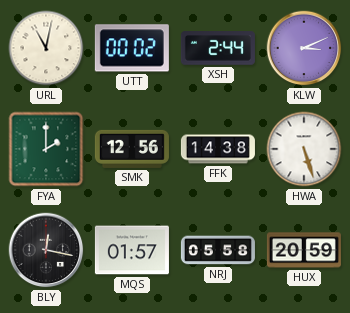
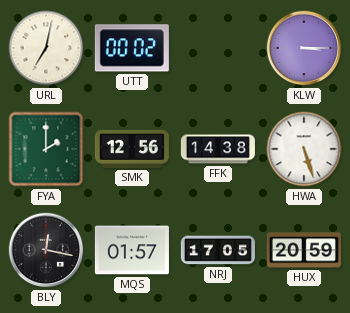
URL: 11:02 -> 7:02
XSH: 2:44 -> none
KLW: 3:11 -> 3:15
NRJ: 05:58 -> 17:05
